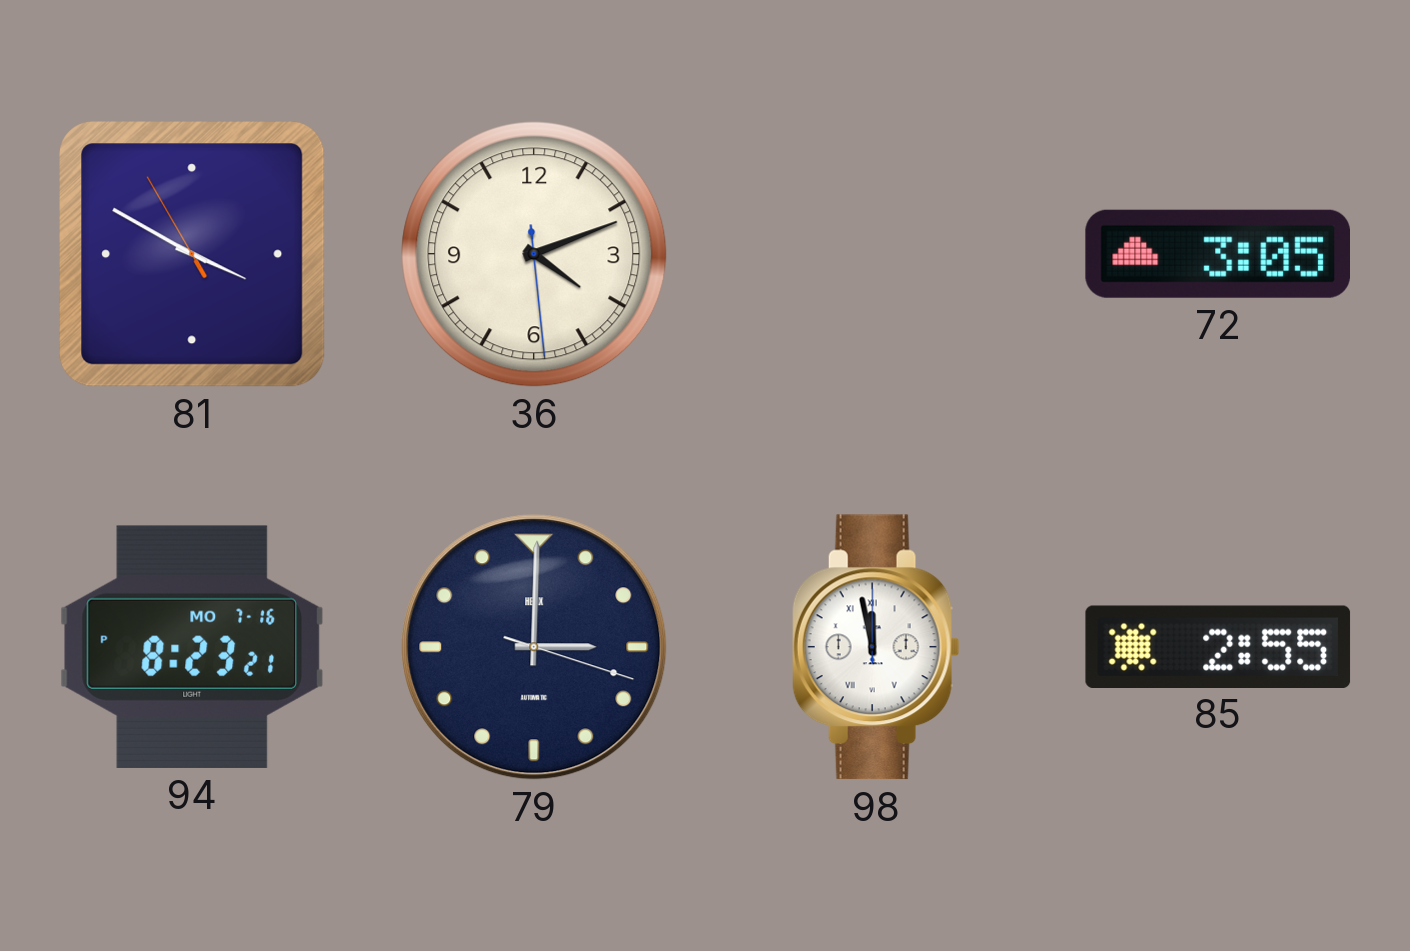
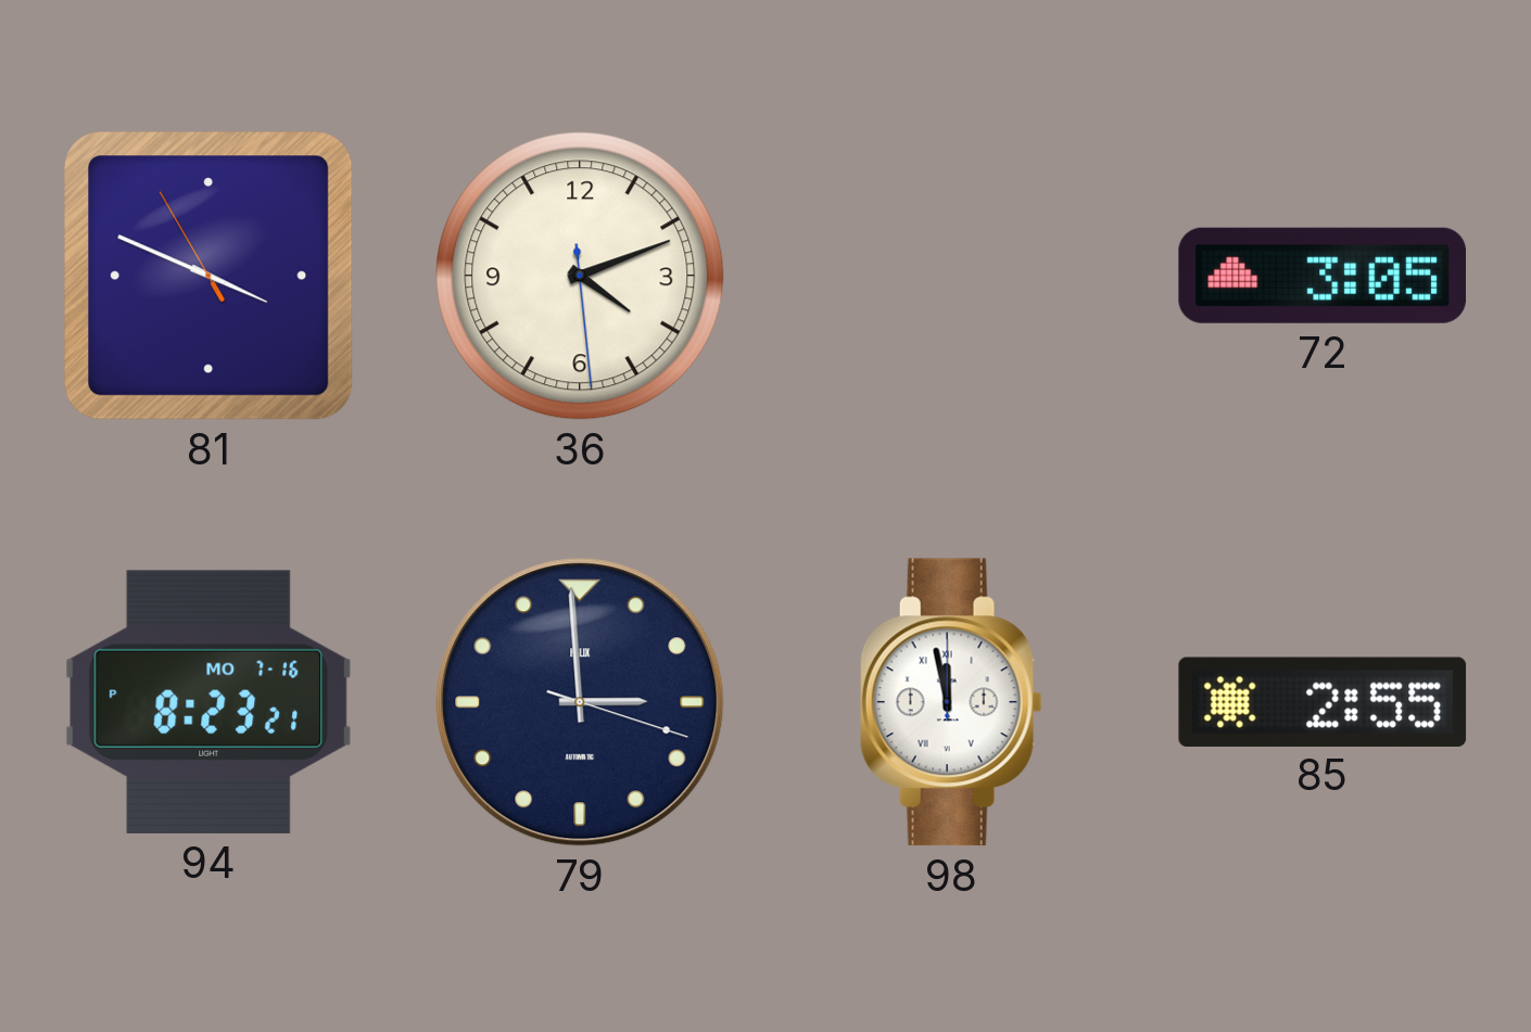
81: 3:49 -> 3:48
79: 3:00 -> 2:59
